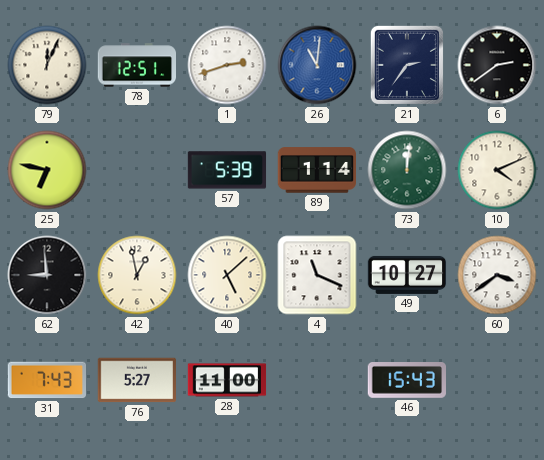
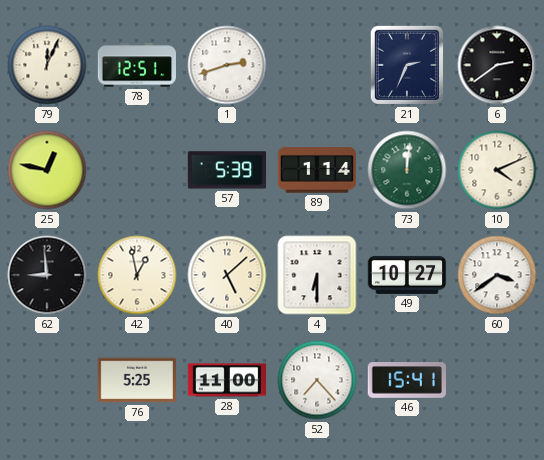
26: 11:01 -> none
21: 2:36 -> 2:34
25: 6:47 -> 12:47
4: 11:19 -> 6:30
31: 7:43 -> none
76: 5:27 -> 5:25
52: none -> 7:23
46: 15:43 -> 15:41
